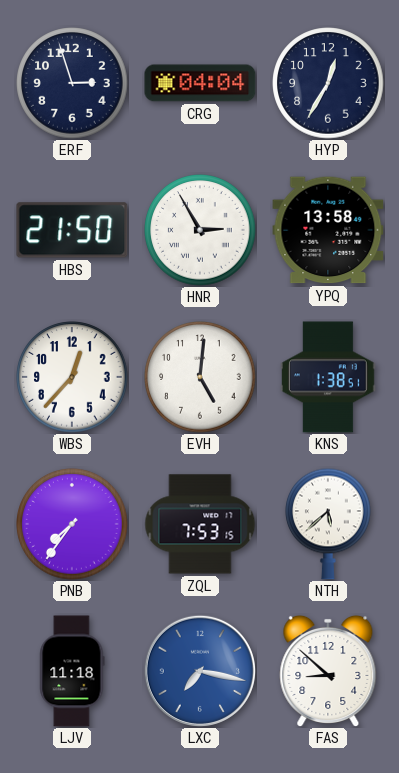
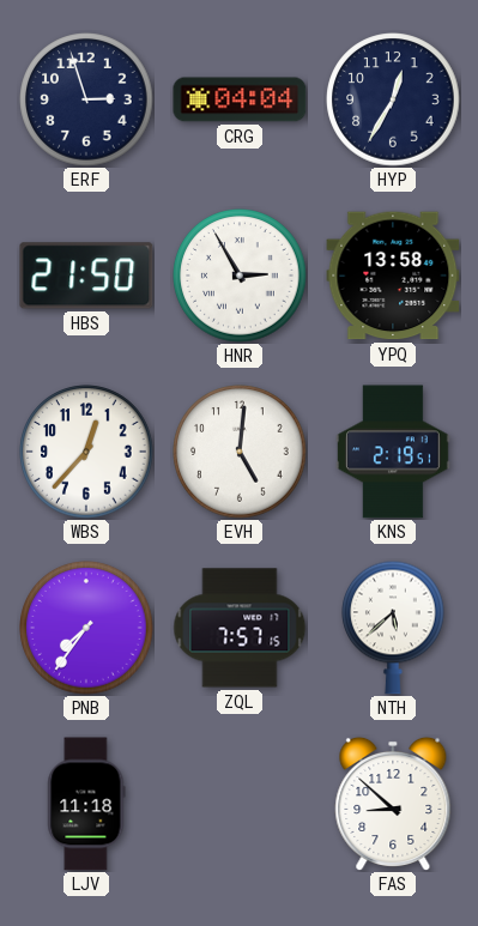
KNS: 1:38 -> 2:19
ZQL: 7:53 -> 7:57
LXC: 7:17 -> none
